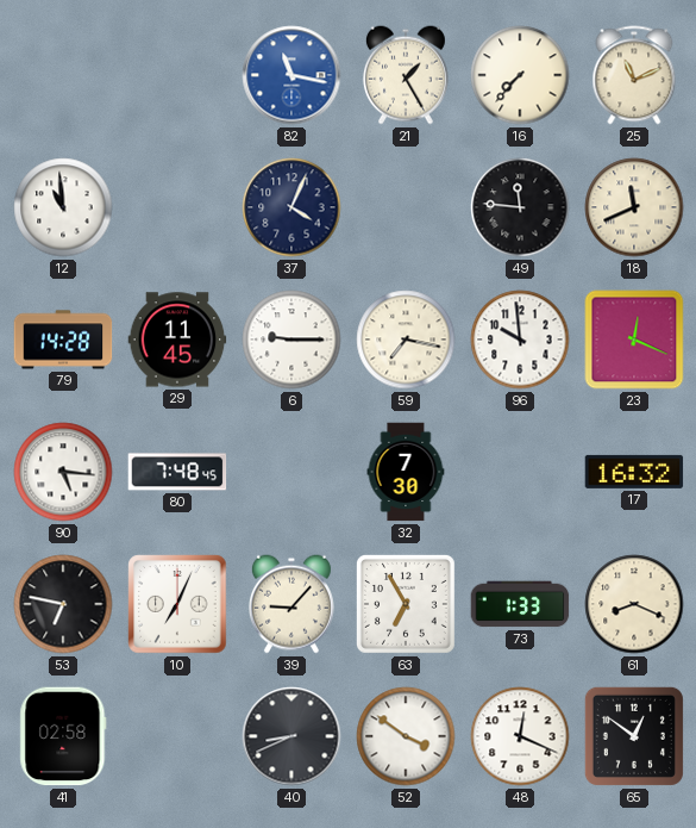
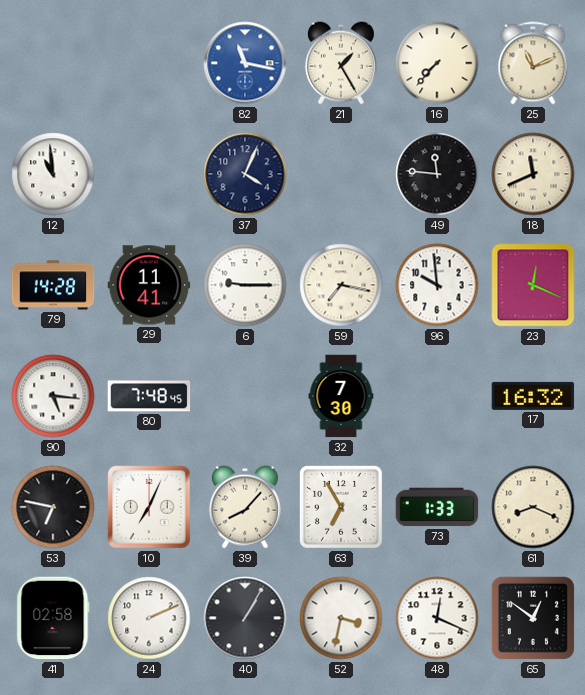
29: 11:45 -> 11:41
39: 9:07 -> 8:07
24: none -> 2:11
40: 8:41 -> 1:05
52: 3:51 -> 3:32
